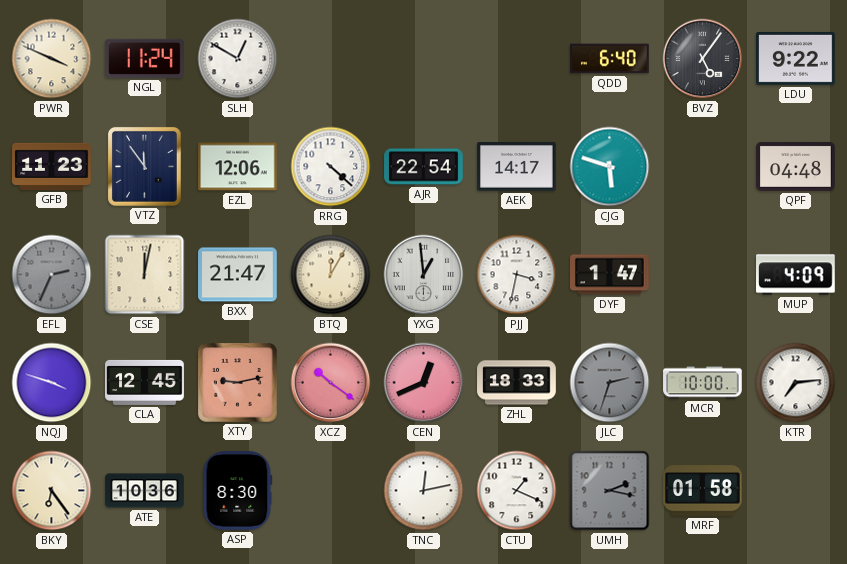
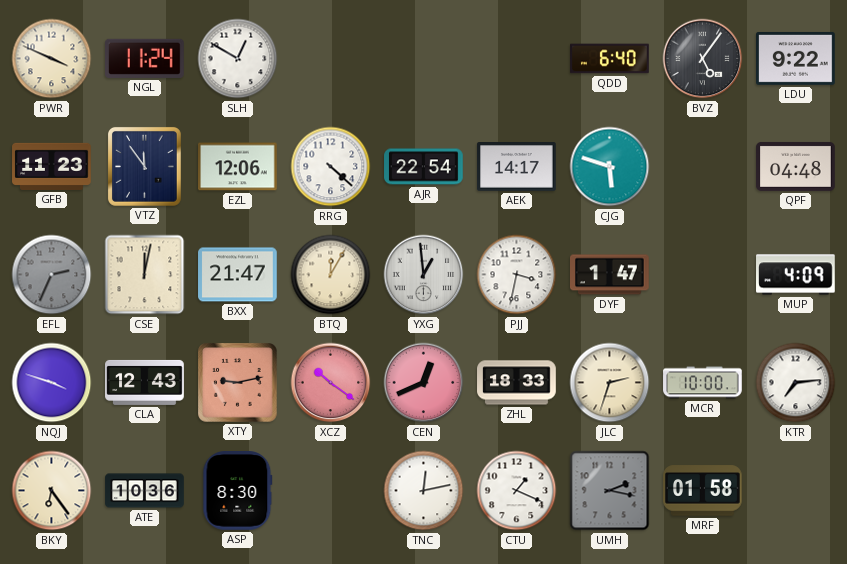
CLA: 12:45 -> 12:43
JLC dial: grey -> cream
